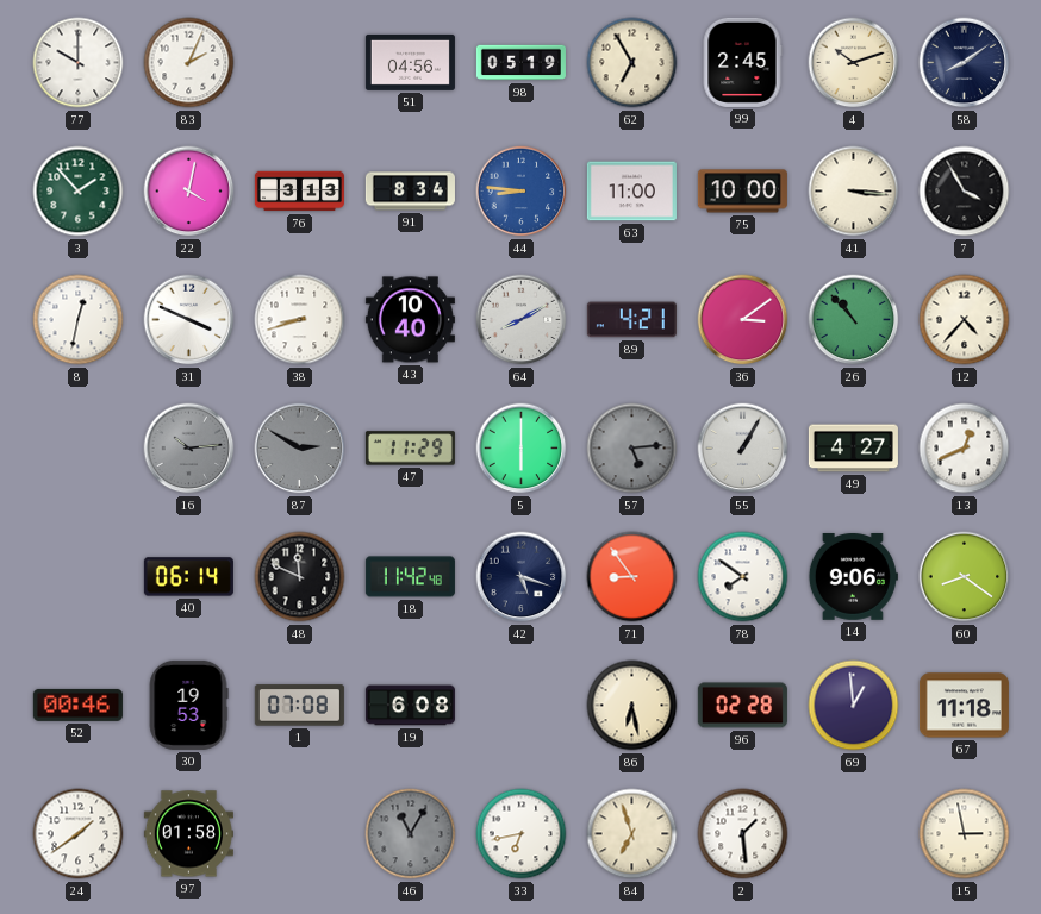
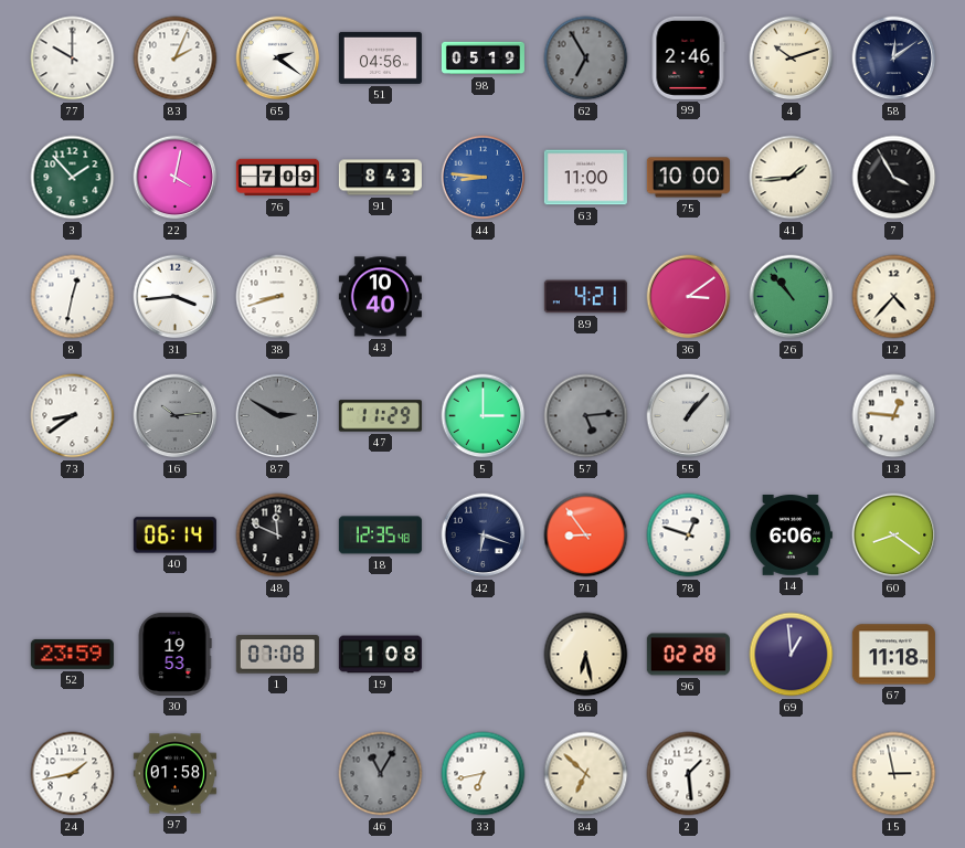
65: none -> 2:21
62 dial: cream -> grey
99: 2:45 -> 2:46
58: 8:09 -> 12:09
76: 3:13 -> 7:09
91: 8:34 -> 8:43
41: 3:16 -> 1:44
31: 3:49 -> 3:44
64: 8:10 -> none
73: none -> 8:39
5: 6:00 -> 3:00
55: 1:05 -> 1:07
49: 4:27 -> none
13: 12:41 -> 12:46
18: 11:42 -> 12:35
42: 5:18 -> 6:18
78: 7:51 -> 12:48
14: 9:06 -> 6:06
52: 00:46 -> 23:59
19: 6:08 -> 1:08
24: 1:39 -> 1:43
84: 6:57 -> 6:52
